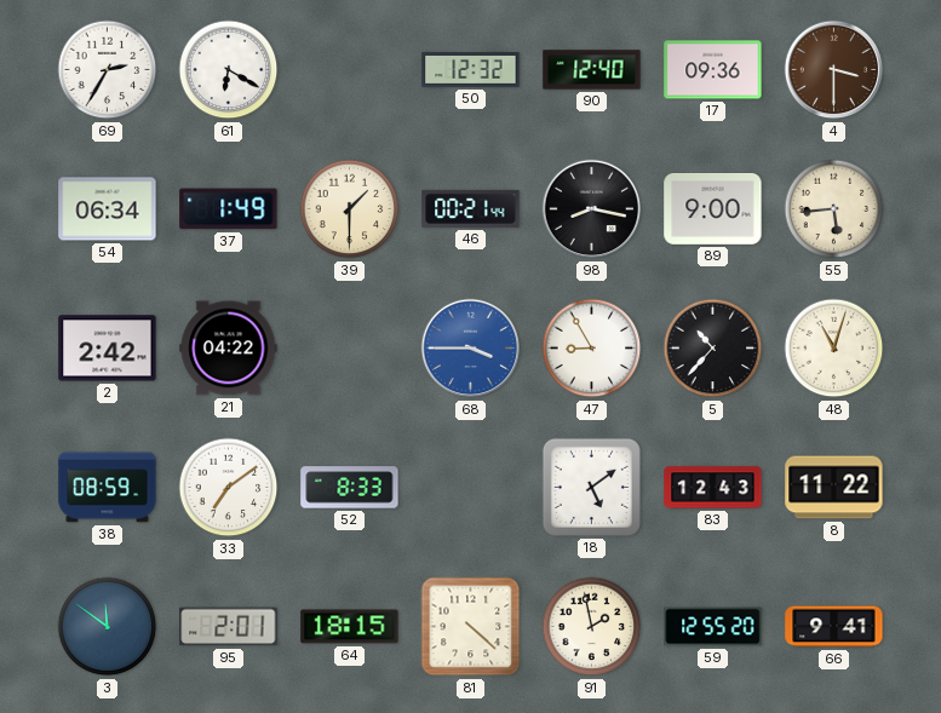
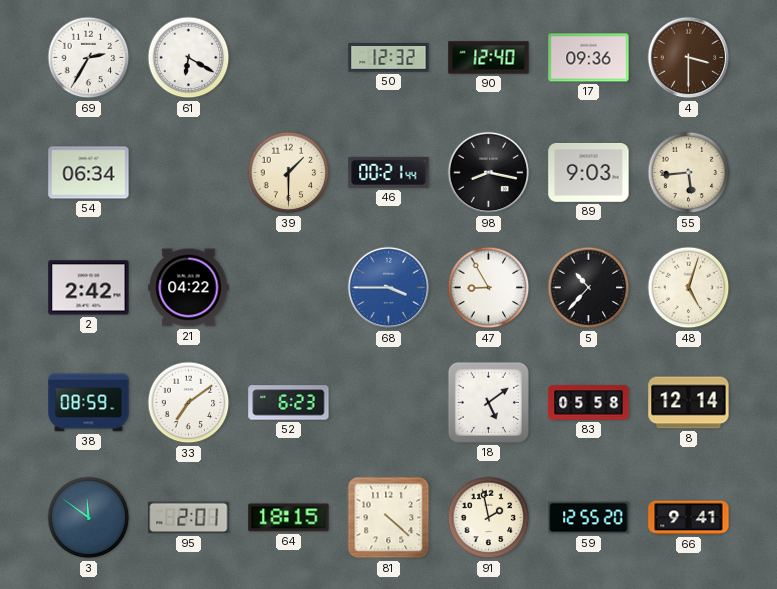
37: 1:49 -> none
89: 9:00 -> 9:03
48: 11:03 -> 5:03
52: 8:33 -> 6:23
83: 12:43 -> 05:58
8: 11:22 -> 12:14
